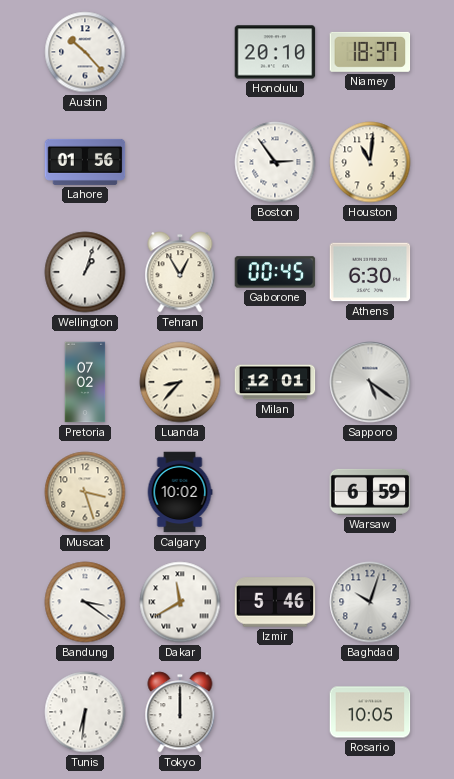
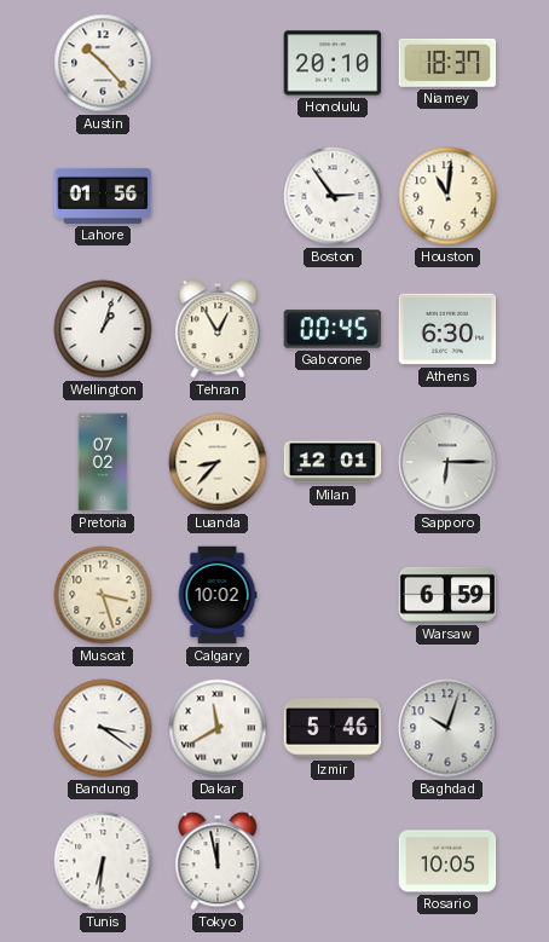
Sapporo: 5:21 -> 6:15
Tokyo: 12:00 -> 11:58
